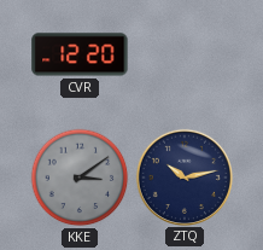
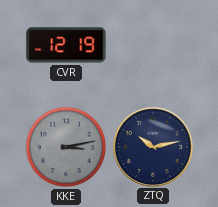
CVR: 12:20 -> 12:19
KKE: 3:09 -> 3:13
